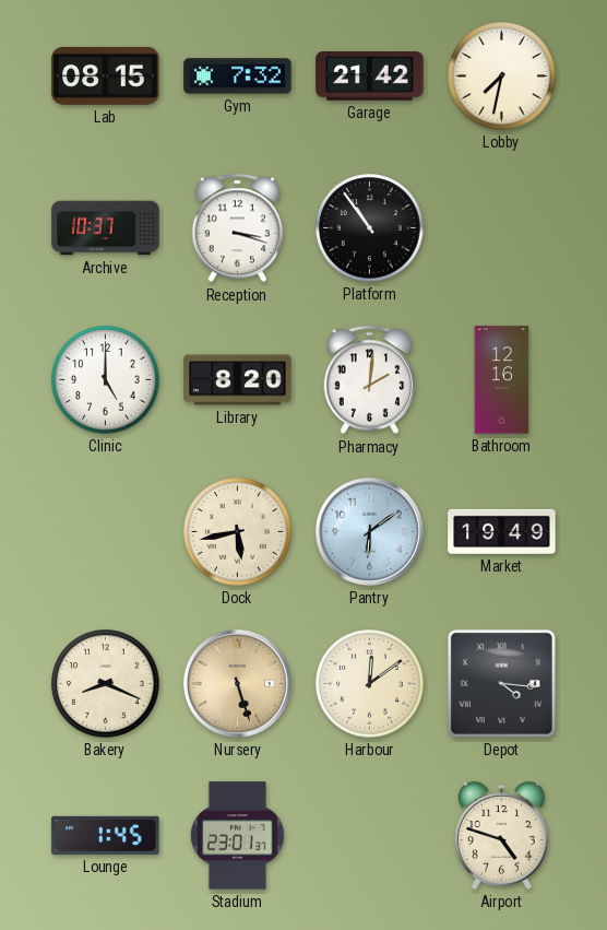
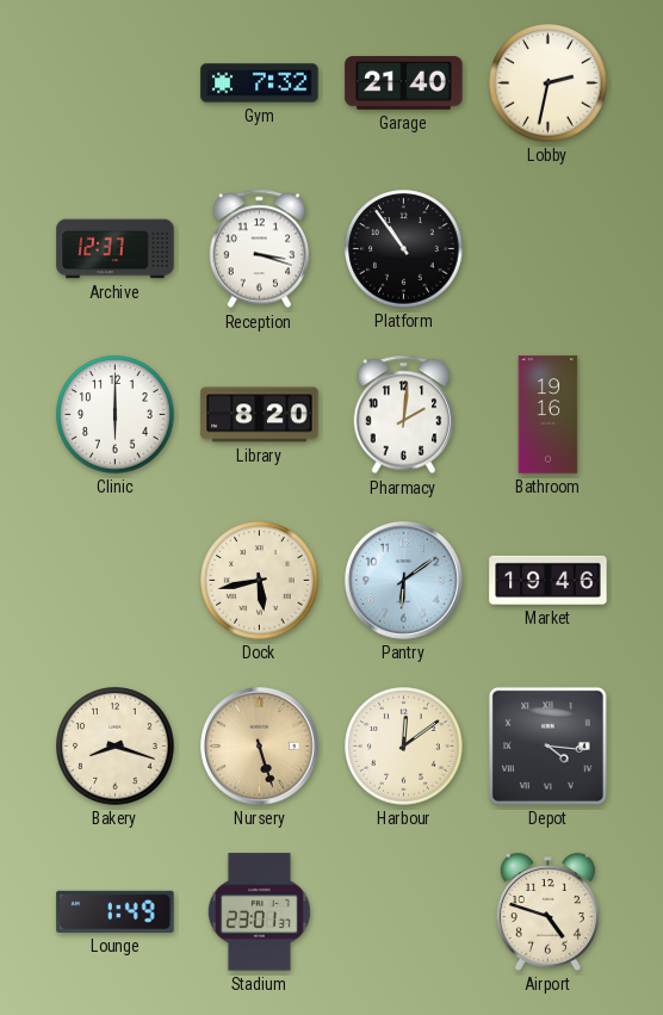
Lab: 08:15 -> none
Garage: 21:42 -> 21:40
Lobby: 7:32 -> 2:32
Archive: 10:37 -> 12:37
Clinic: 5:00 -> 6:00
Bathroom: 12:16 -> 19:16
Market: 19:49 -> 19:46
Bakery: 8:19 -> 8:18
Lounge: 1:45 -> 1:49
